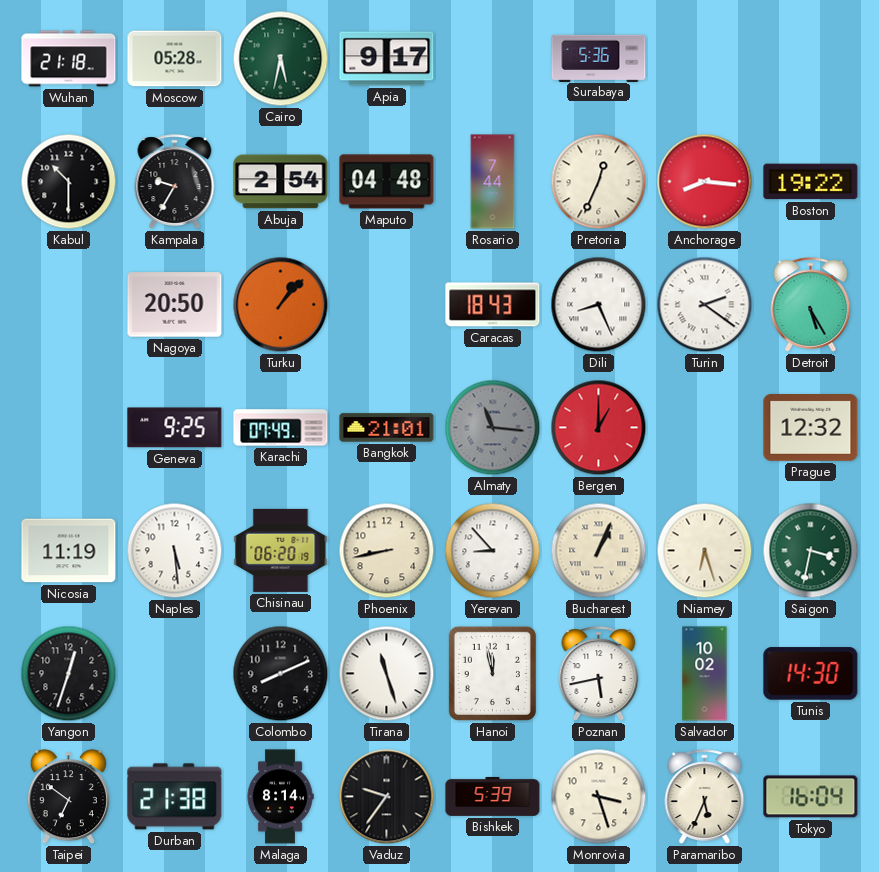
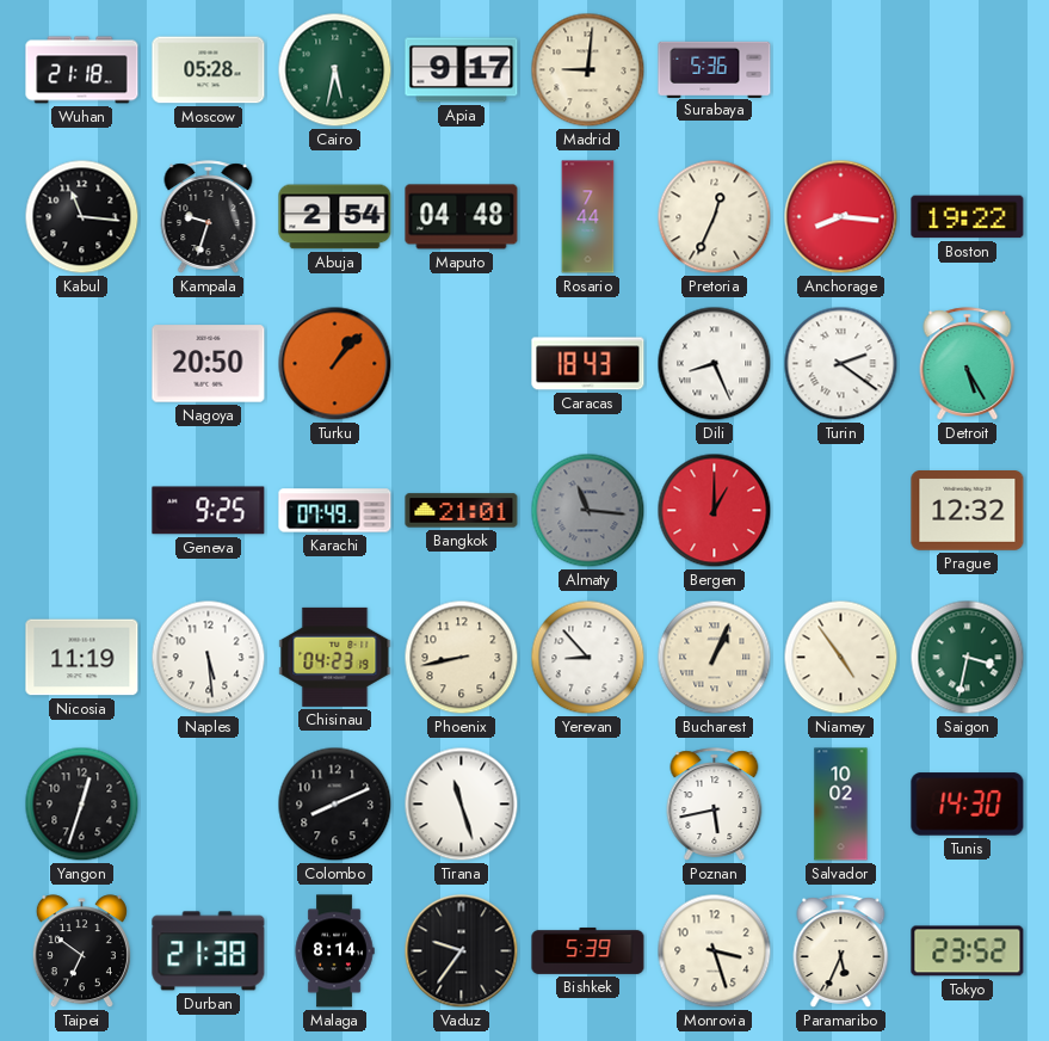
Madrid: none -> 9:01
Kabul: 10:30 -> 11:16
Kampala: 9:35 -> 9:33
Chisinau: 06:20 -> 04:23
Niamey: 6:27 -> 4:54
Hanoi: 11:58 -> none
Tokyo: 16:04 -> 23:52
